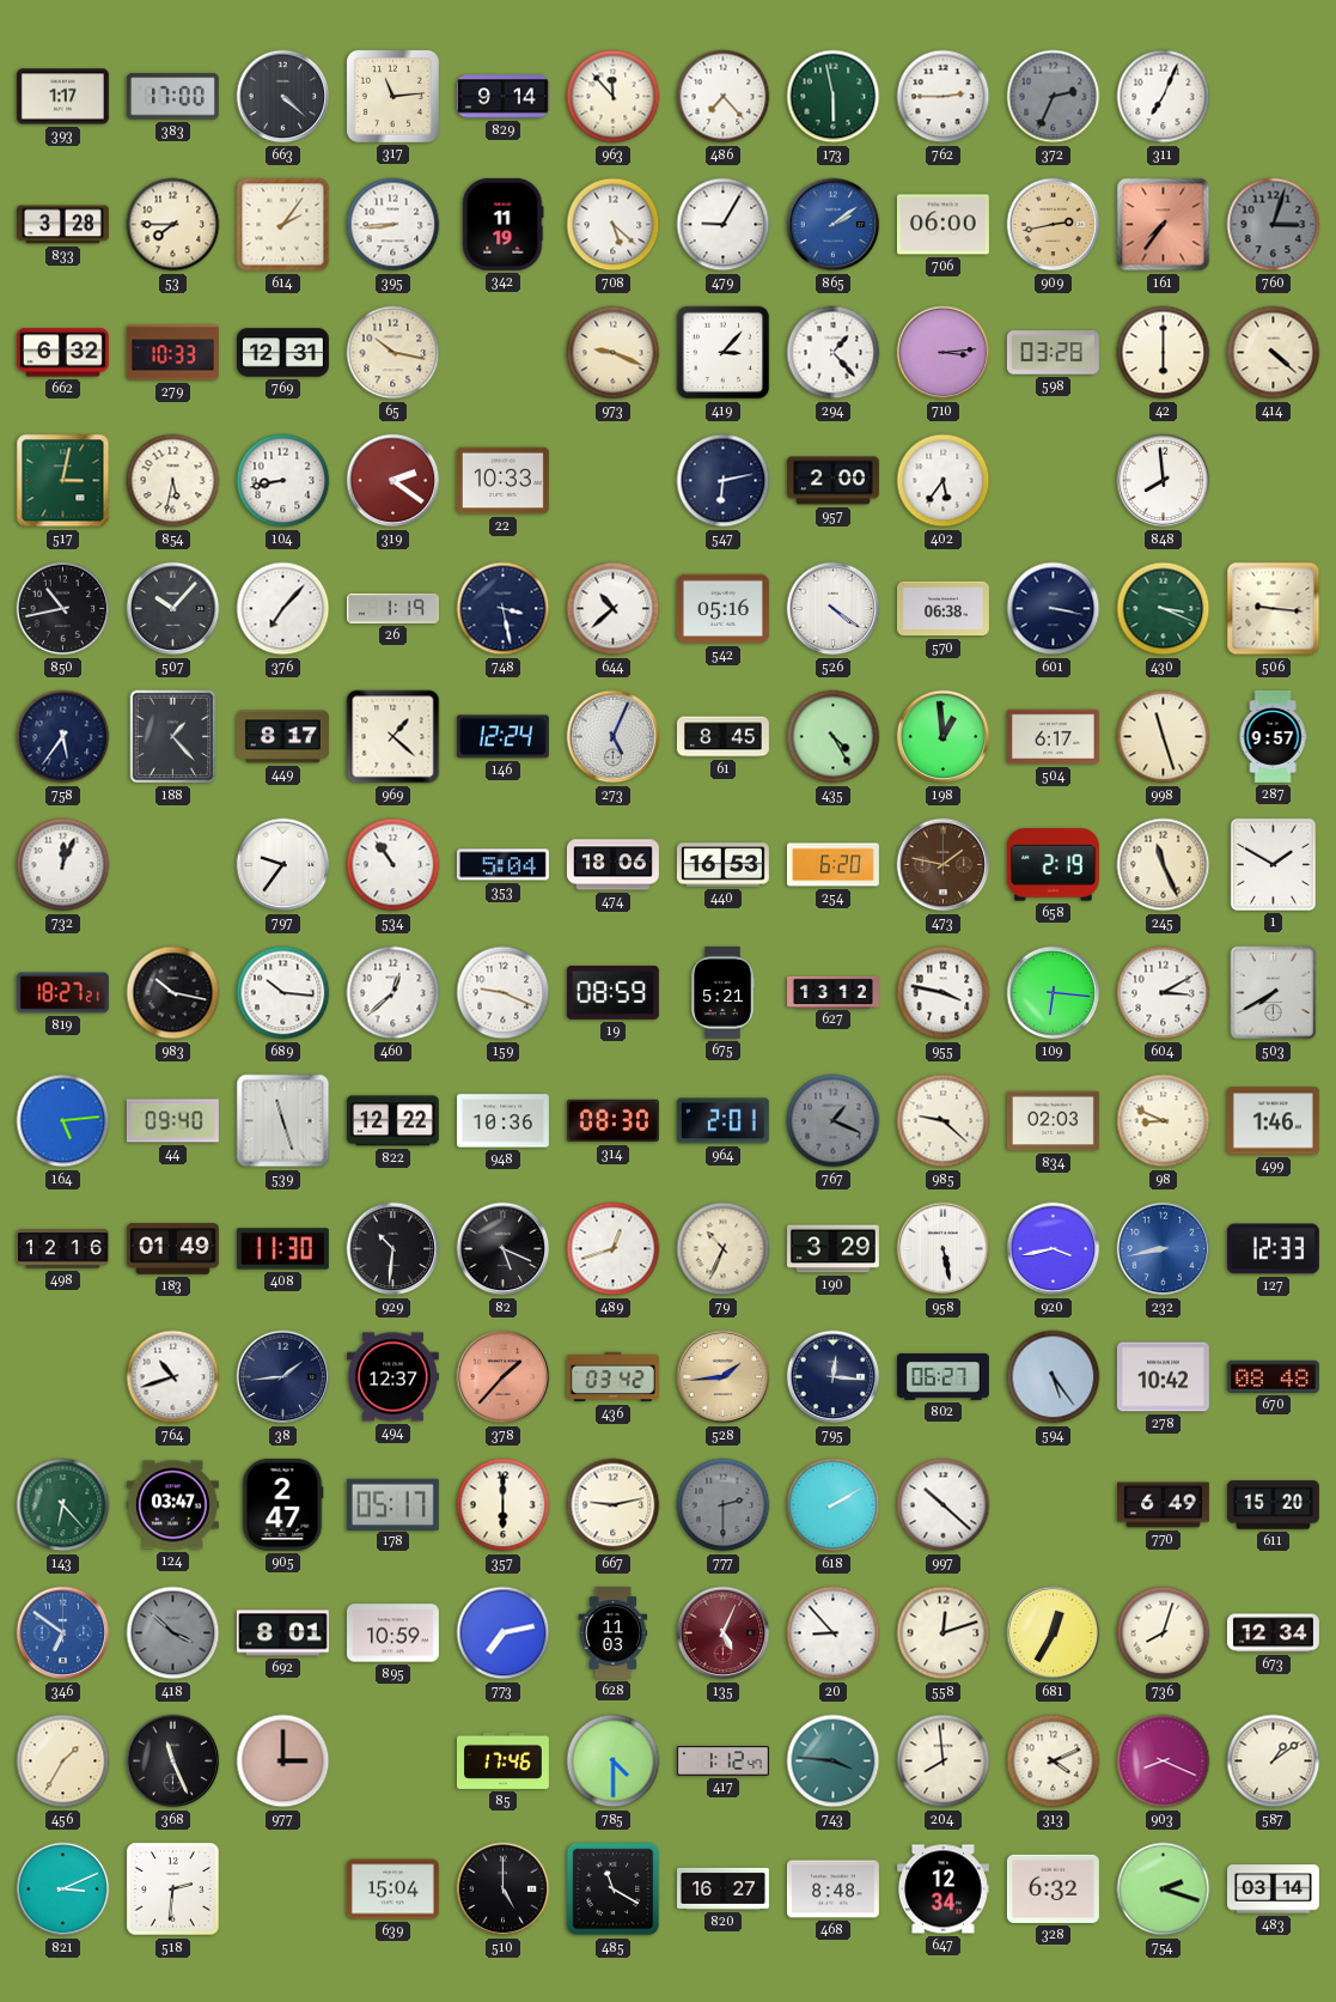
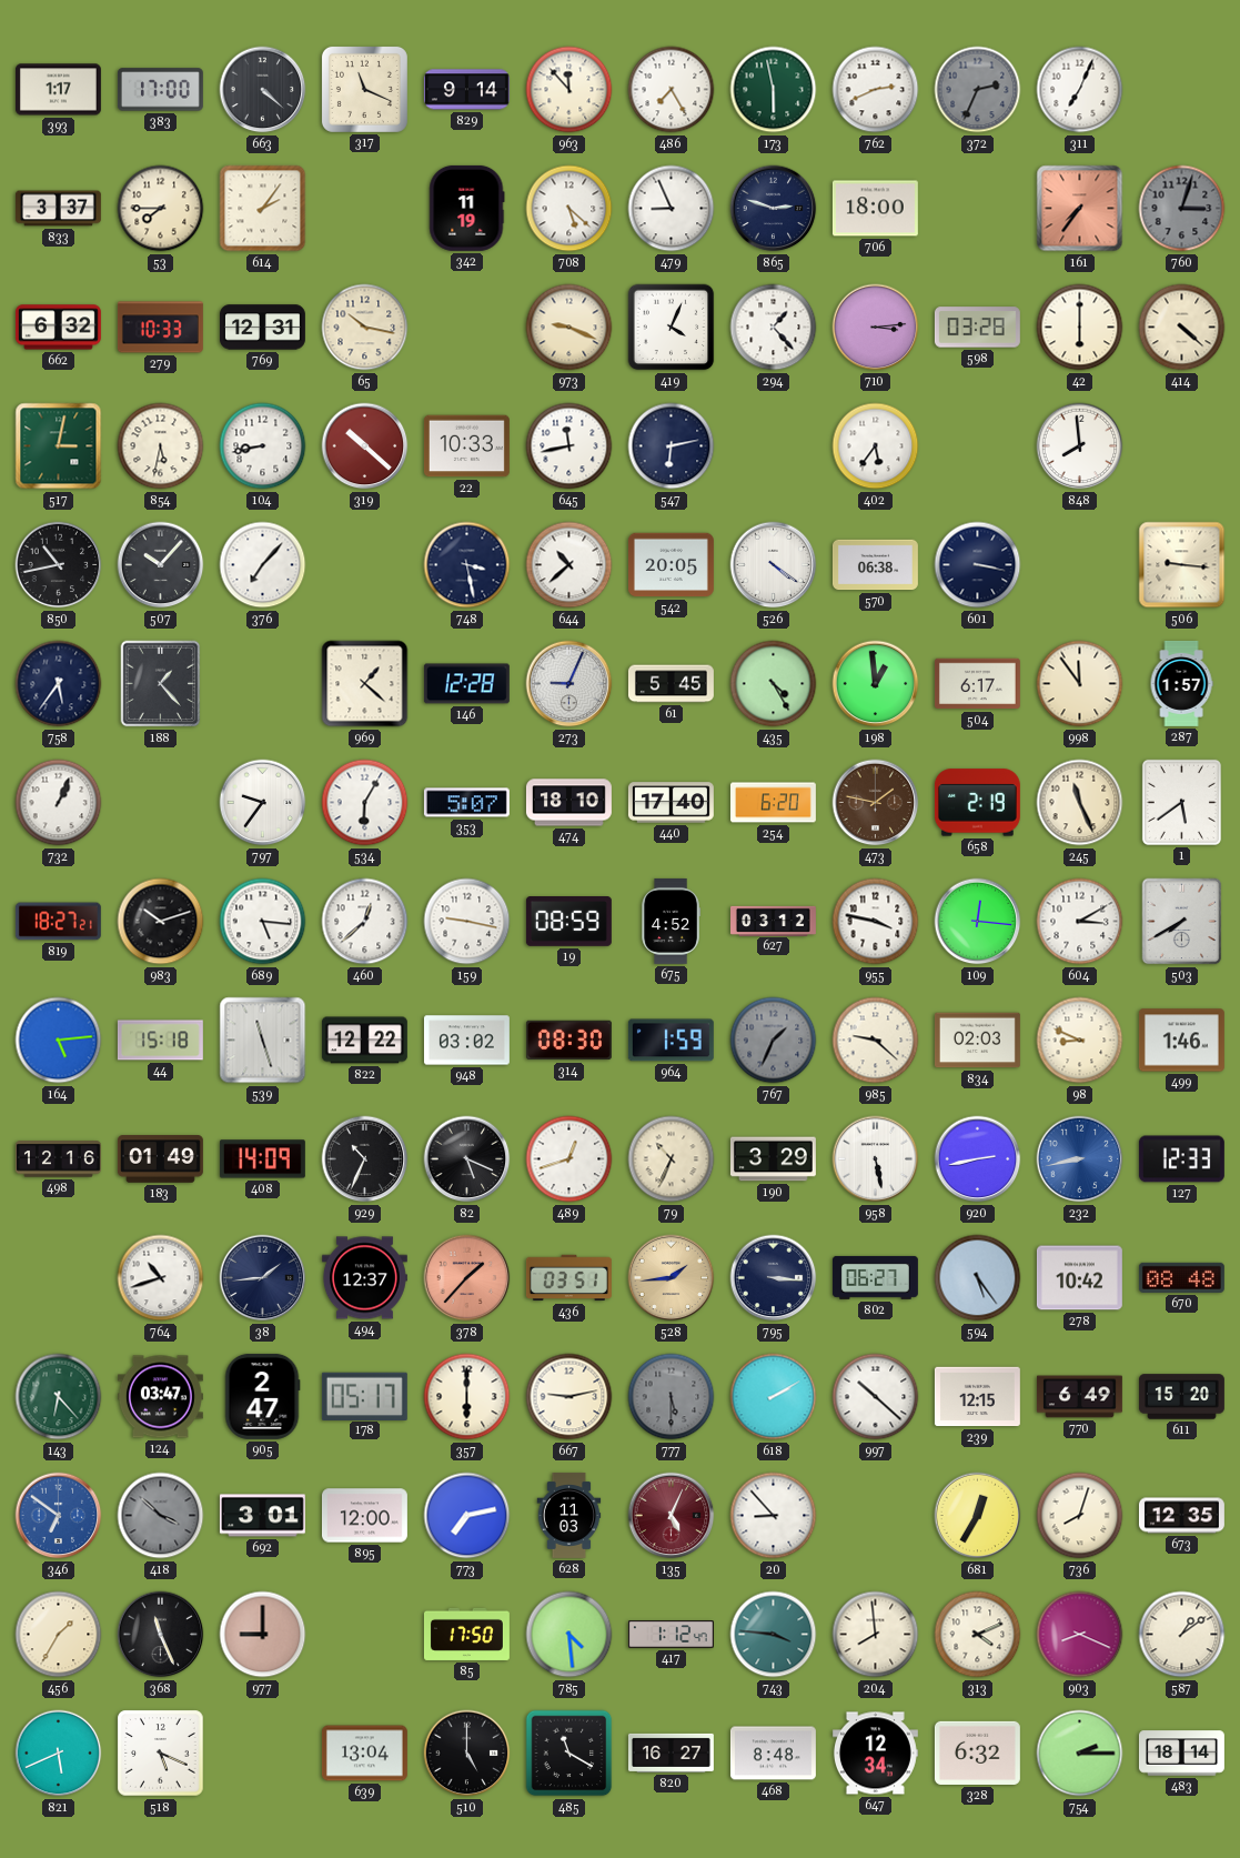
317: 11:14 -> 11:19
486: 7:23 -> 7:25
762: 2:45 -> 2:41
833: 3:28 -> 3:37
395: 8:44 -> none
479: 9:05 -> 8:56
865: 2:09 -> 2:48
865 dial: blue -> navy
706: 06:00 -> 18:00
909: 2:43 -> none
419: 3:07 -> 4:04
319: 2:21 -> 10:22
645: none -> 11:43
957: 2:00 -> none
26: 1:19 -> none
542: 05:16 -> 20:05
430: 3:19 -> none
449: 8:17 -> none
146: 12:24 -> 12:28
273: 5:04 -> 9:04
61: 8:45 -> 5:45
998: 11:27 -> 11:54
287: 9:57 -> 1:57
732: 12:04 -> 1:04
534: 10:54 -> 6:05
353: 5:04 -> 5:07
474: 18:06 -> 18:10
440: 16:53 -> 17:40
1: 1:50 -> 5:39
983: 10:17 -> 10:12
689: 10:16 -> 5:16
159: 9:19 -> 9:17
675: 5:21 -> 4:52
627: 13:12 -> 03:12
109: 6:16 -> 12:16
44: 09:40 -> 15:18
948: 10:36 -> 03:02
964: 2:01 -> 1:59
767: 1:19 -> 1:34
408: 11:30 -> 14:09
929: 10:31 -> 10:34
920: 3:43 -> 2:43
436: 03:42 -> 03:51
795: 12:16 -> 3:16
777: 2:30 -> 5:30
239: none -> 12:15
692: 8:01 -> 3:01
895: 10:59 -> 12:00
558: 12:12 -> none
673: 12:34 -> 12:35
977: 3:00 -> 9:00
85: 17:46 -> 17:50
785: 4:30 -> 4:29
821: 3:11 -> 5:41
518: 2:31 -> 5:19
639: 15:04 -> 13:04
754: 2:18 -> 2:15
483: 03:14 -> 18:14
